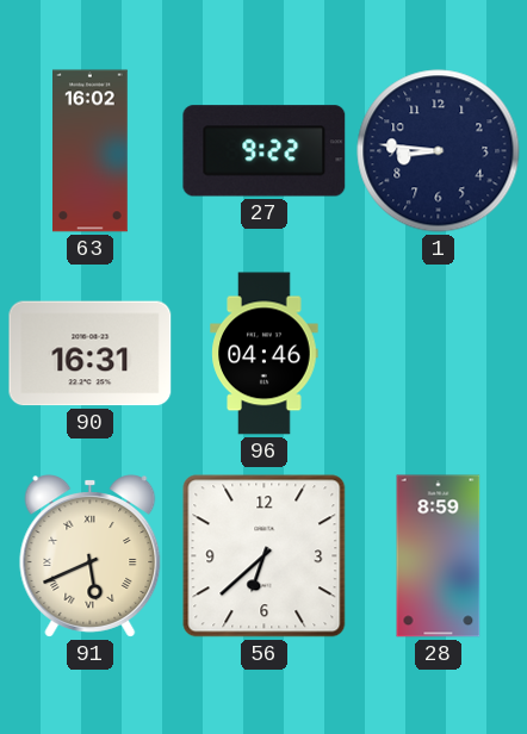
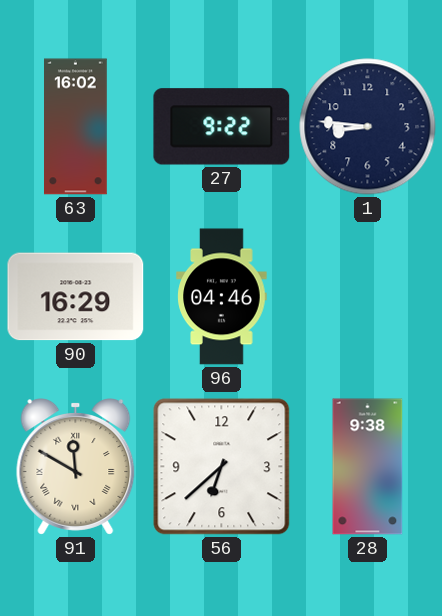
90: 16:31 -> 16:29
91: 5:41 -> 11:50
28: 8:59 -> 9:38
